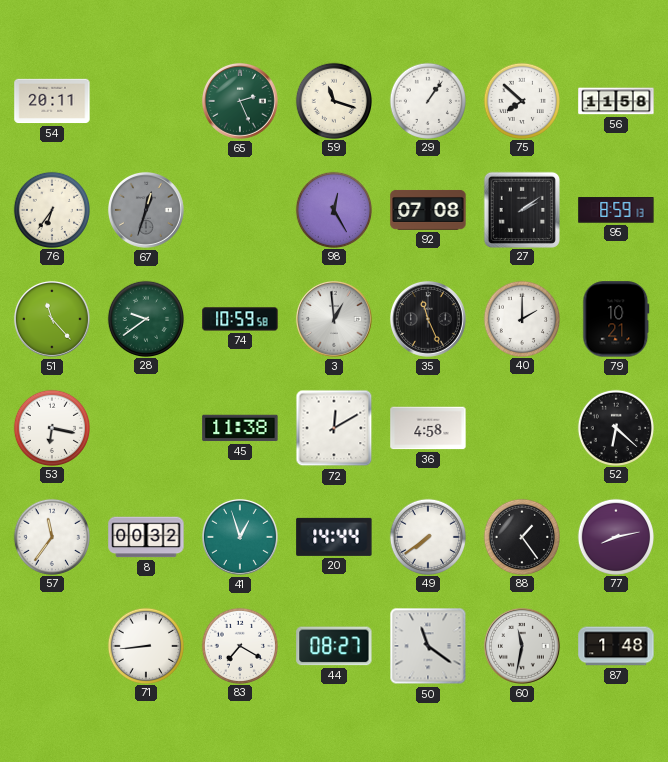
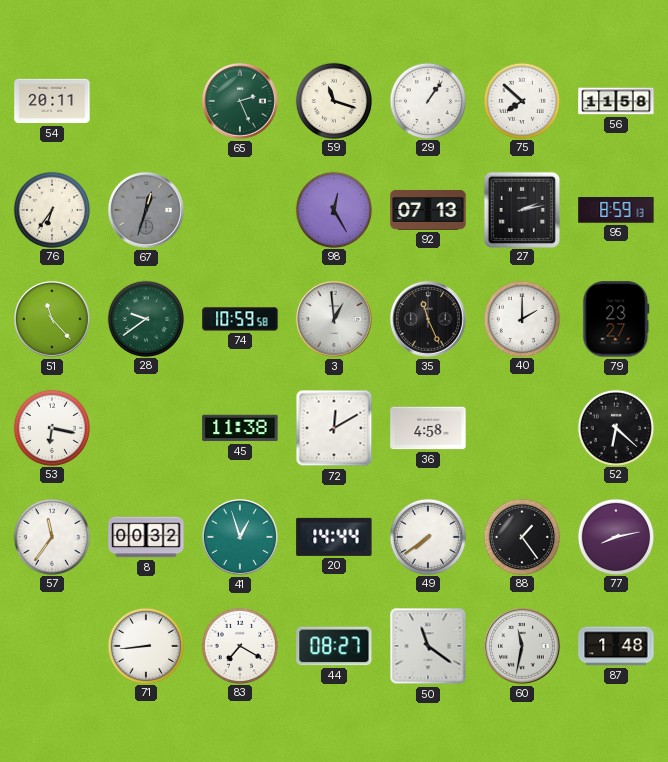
92: 07:08 -> 07:13
27: 2:09 -> 2:13
79: 10:21 -> 23:27
